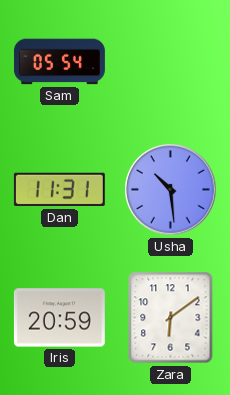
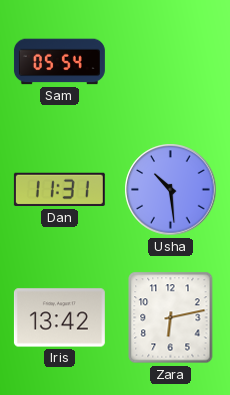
Iris: 20:59 -> 13:42
Zara: 6:09 -> 6:13
